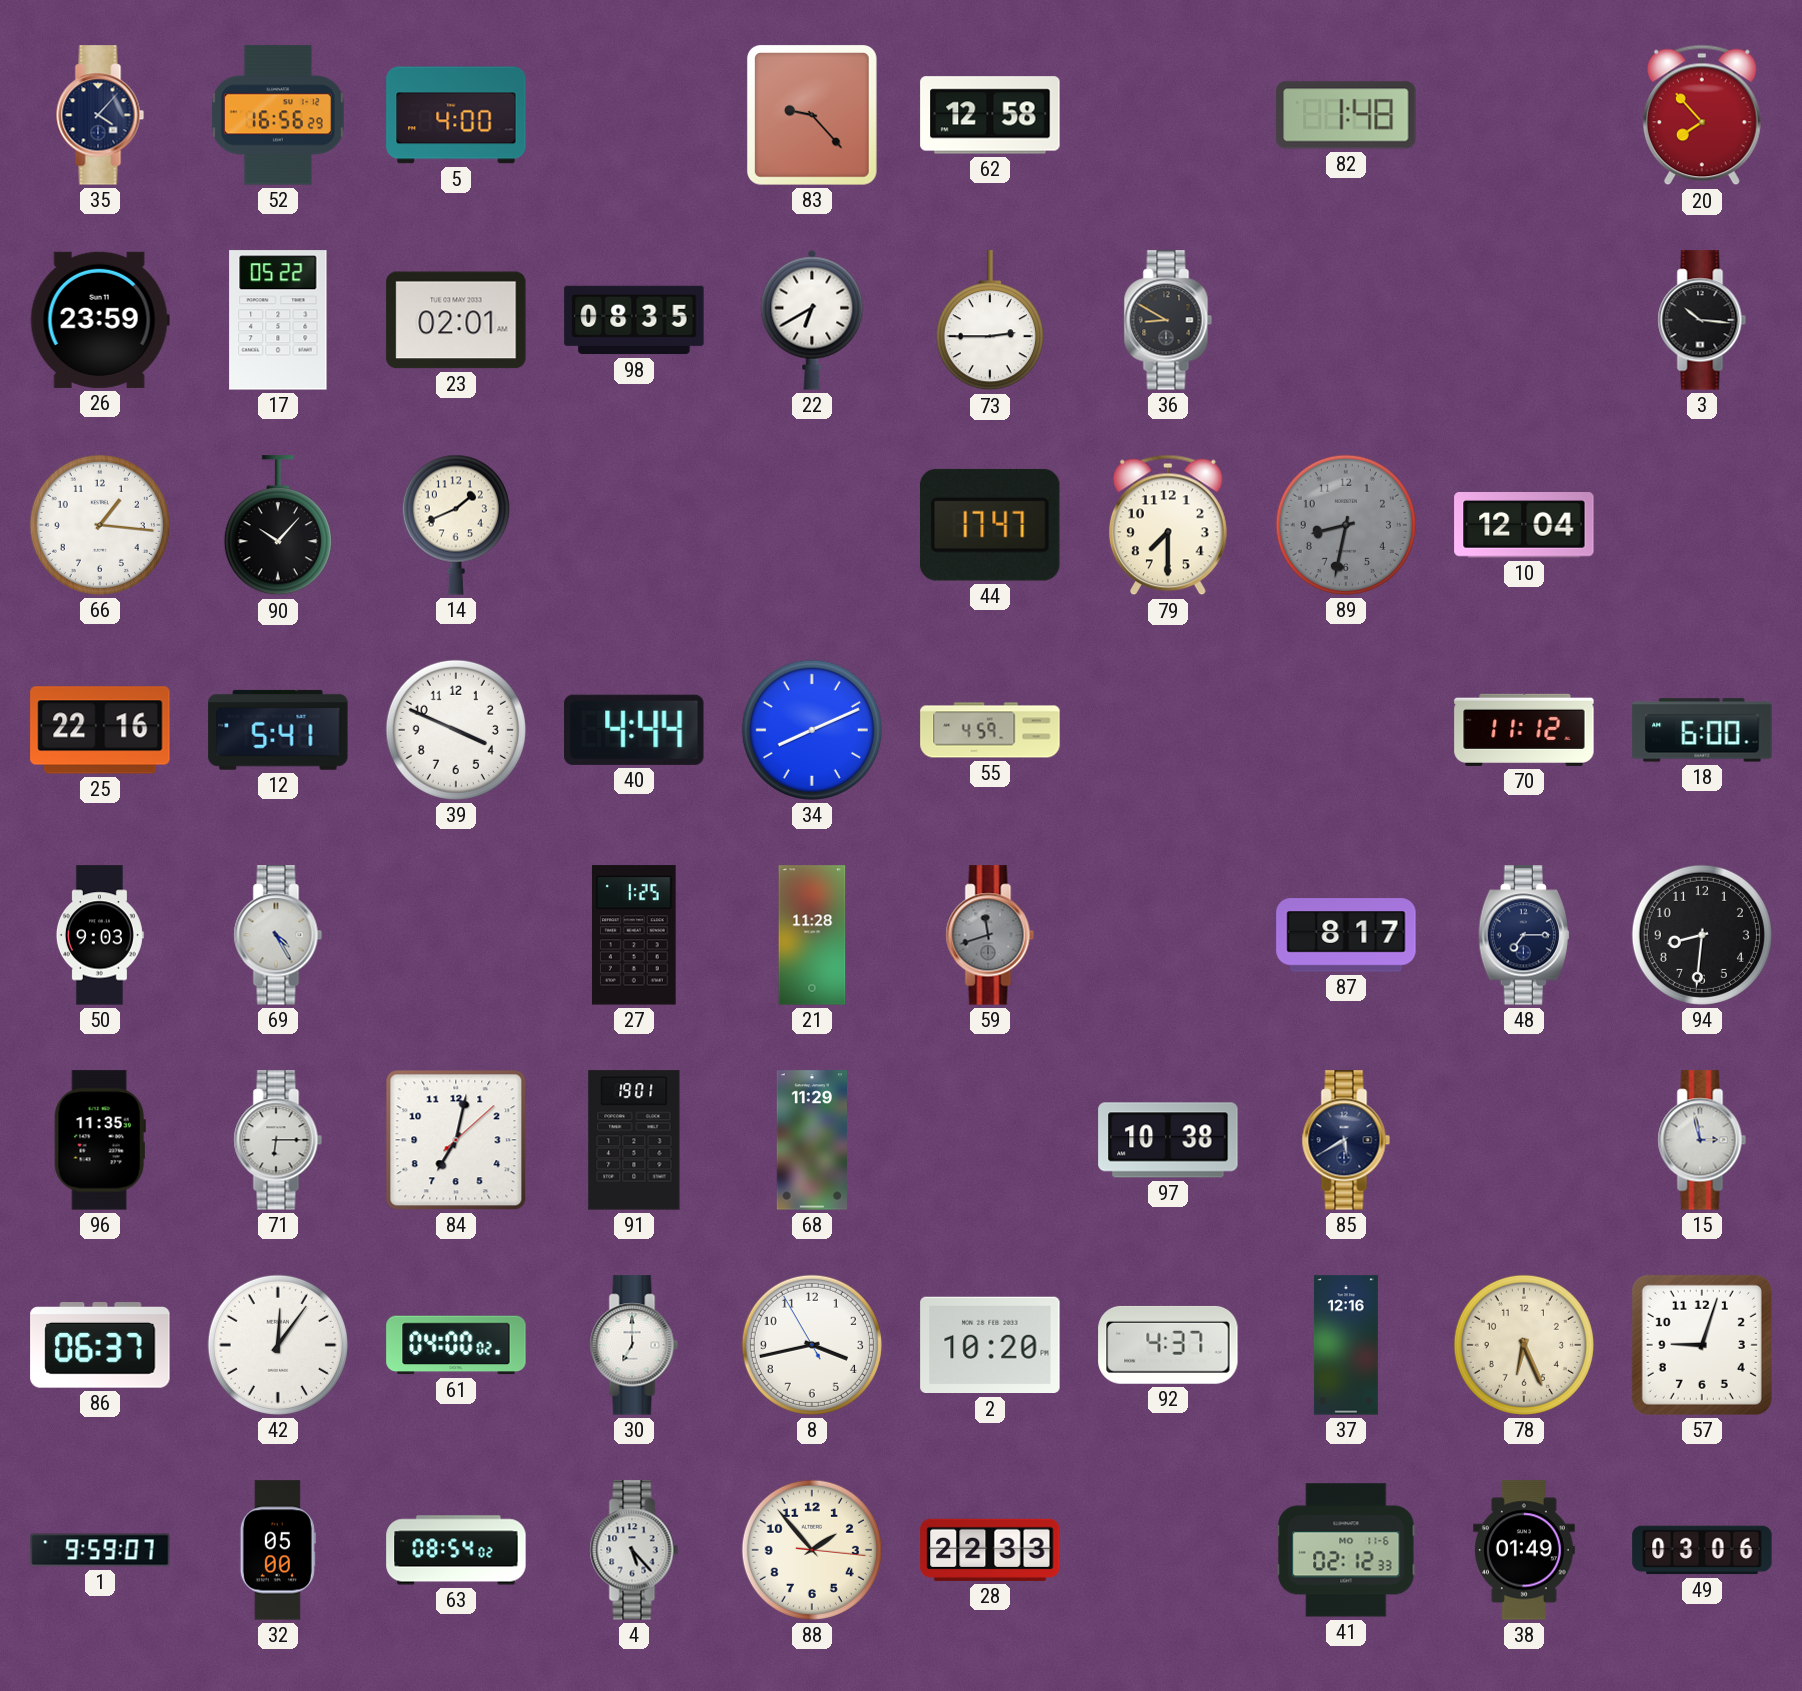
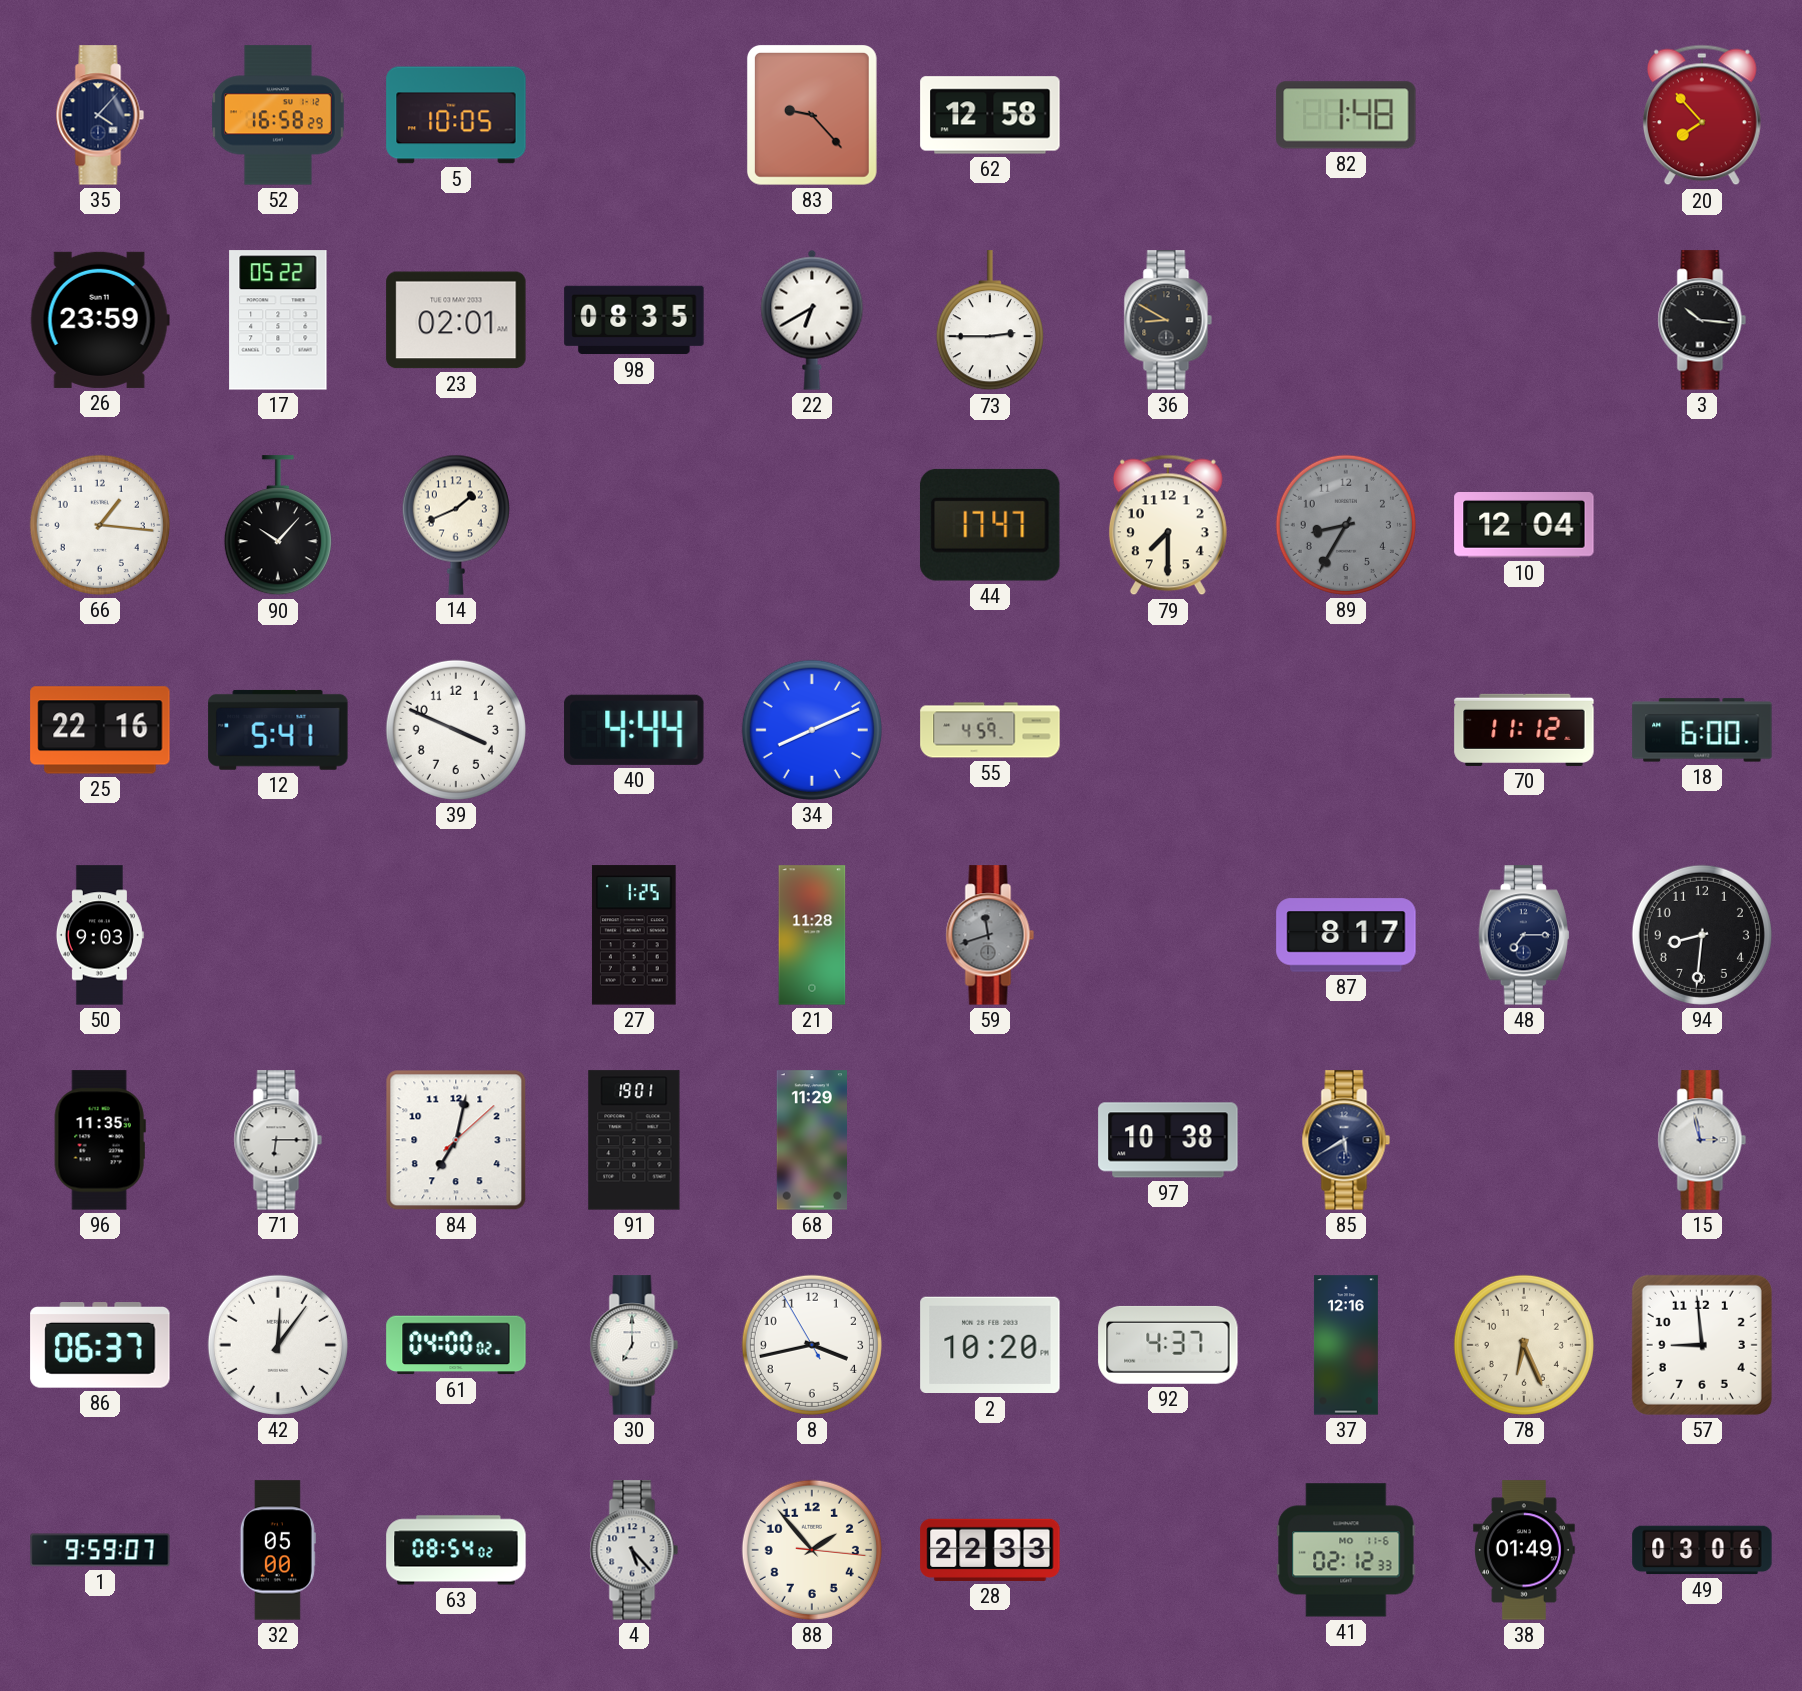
52: 16:56 -> 16:58
5: 4:00 -> 10:05
89: 8:32 -> 8:35
69: 4:25 -> none
57: 9:03 -> 8:59
